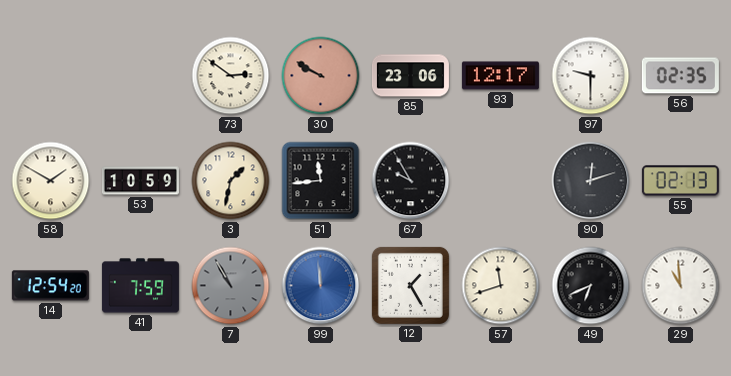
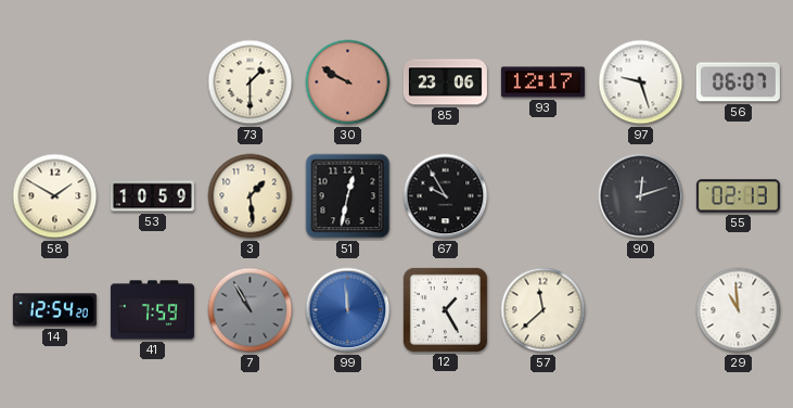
73: 2:51 -> 1:30
97: 9:30 -> 9:27
56: 02:35 -> 06:07
3: 1:32 -> 1:29
51: 11:44 -> 12:32
57: 11:42 -> 11:38
49: 6:41 -> none
